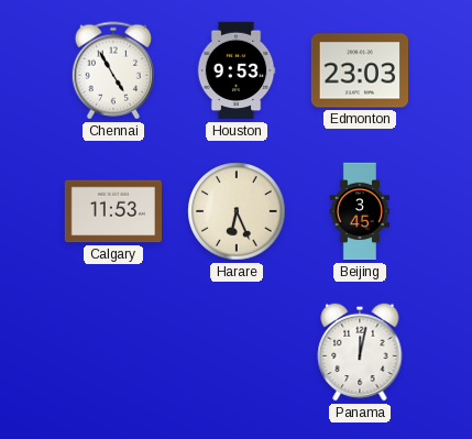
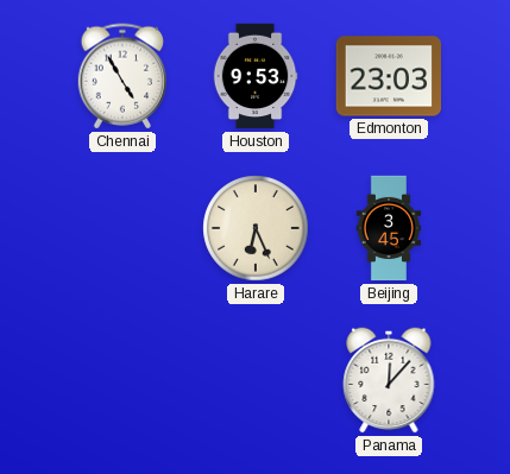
Calgary: 11:53 -> none
Panama: 12:02 -> 12:07
